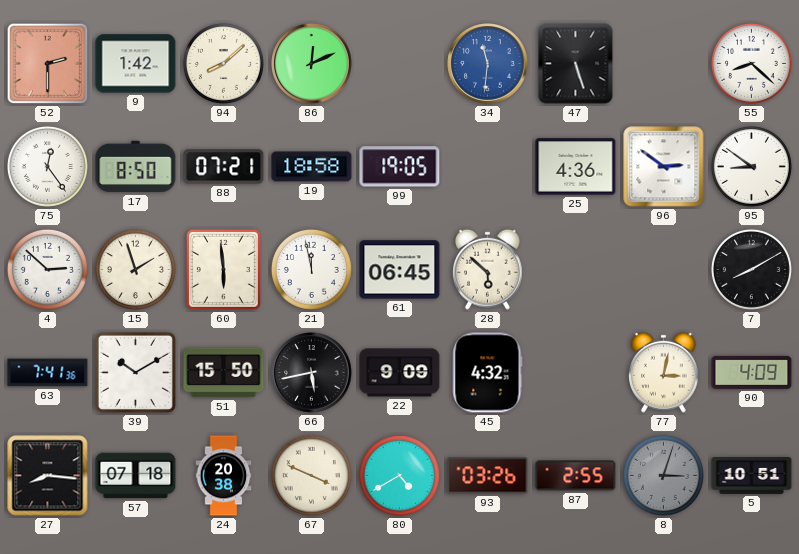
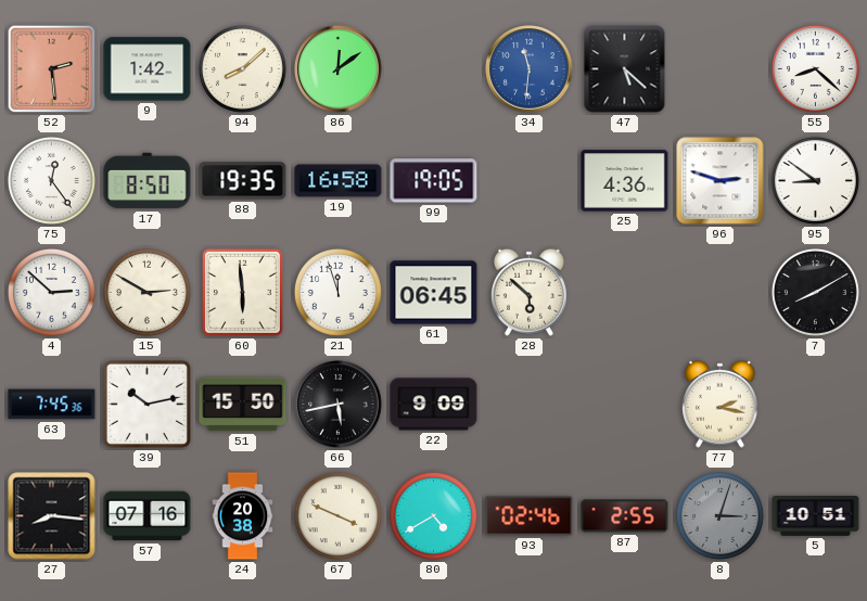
52: 2:30 -> 2:29
86: 12:11 -> 12:09
47: 5:27 -> 5:22
88: 07:21 -> 19:35
19: 18:58 -> 16:58
96: 2:51 -> 2:48
15: 1:57 -> 2:50
21: 11:58 -> 11:57
63: 7:41 -> 7:45
39: 10:10 -> 10:13
45: 4:32 -> none
77: 3:02 -> 2:17
90: 4:09 -> none
57: 07:18 -> 07:16
93: 03:26 -> 02:46
